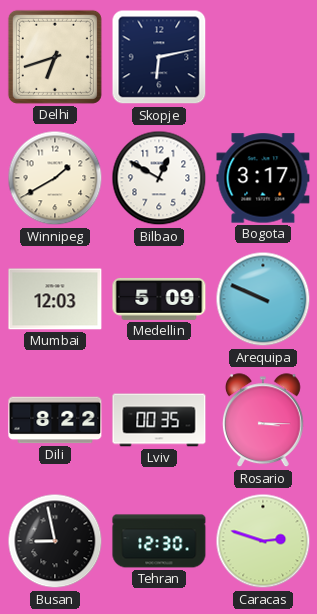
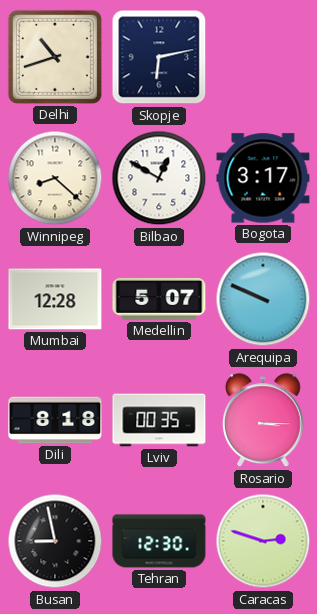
Delhi: 6:42 -> 10:42
Winnipeg: 1:40 -> 8:22
Mumbai: 12:03 -> 12:28
Medellin: 5:09 -> 5:07
Dili: 8:22 -> 8:18
